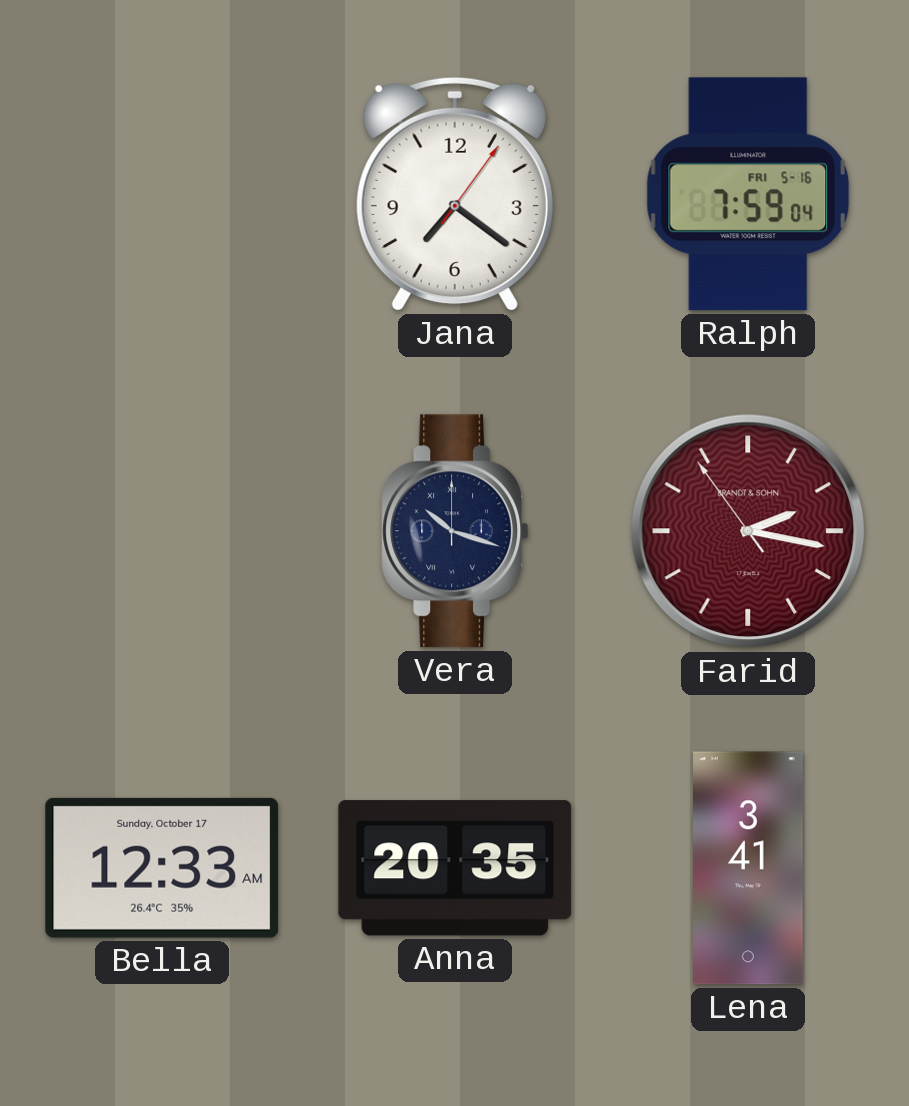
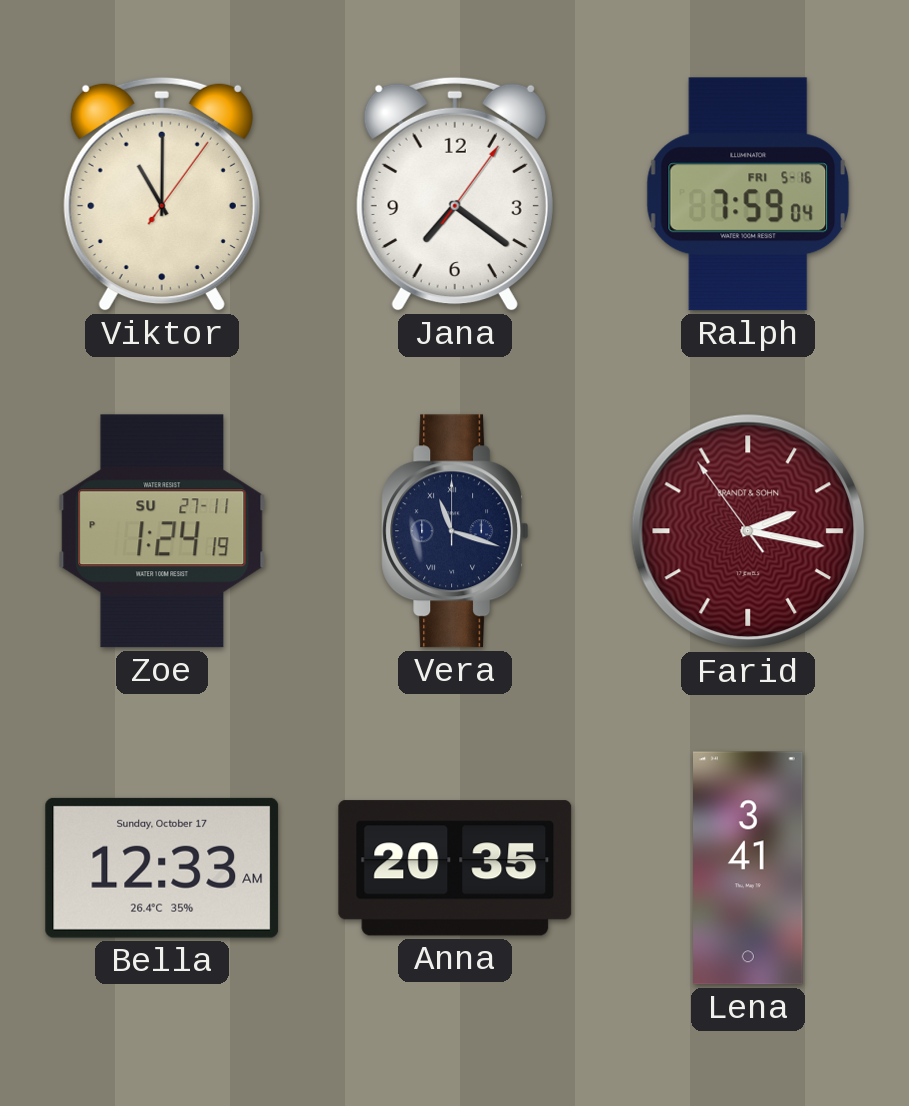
Viktor: none -> 11:00
Zoe: none -> 1:24
Vera: 10:18 -> 11:18
